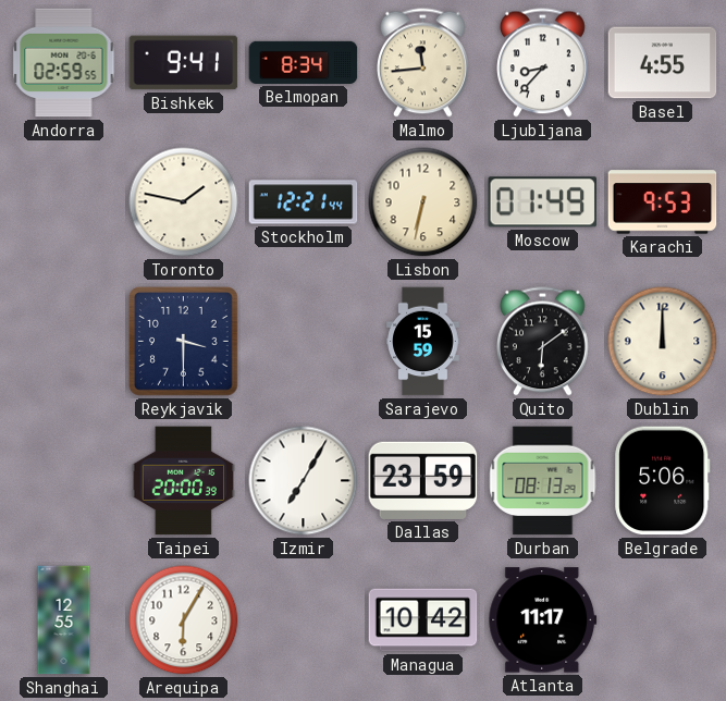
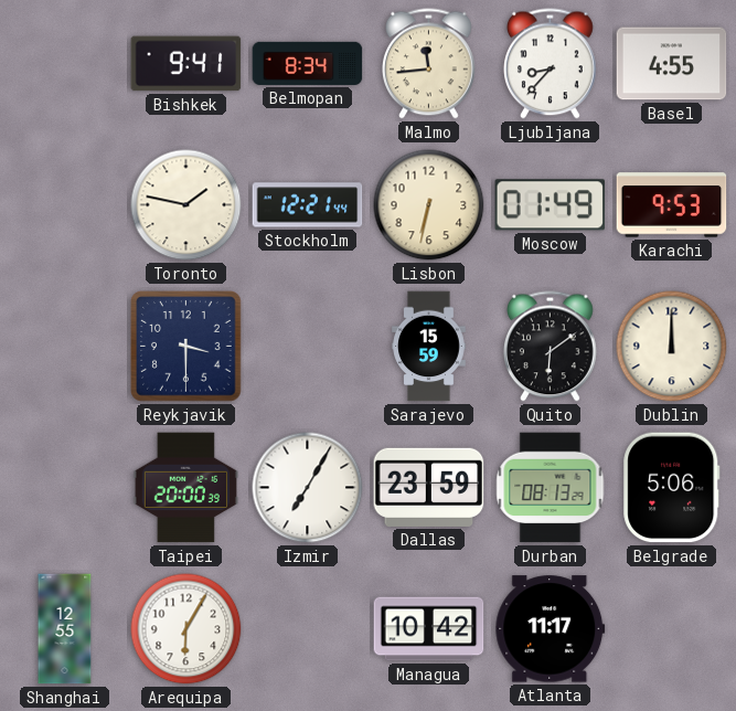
Andorra: 02:59 -> none
